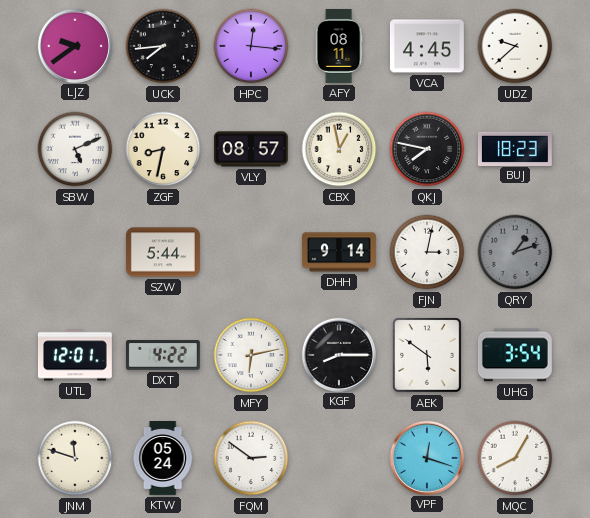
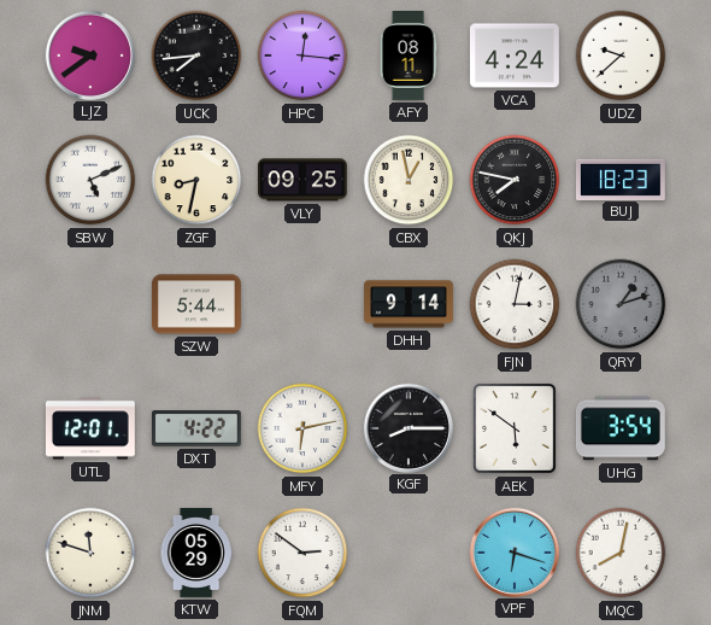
VCA: 4:45 -> 4:24
VLY: 08:57 -> 09:25
KTW: 05:24 -> 05:29
VPF: 12:18 -> 6:18
MQC: 8:05 -> 8:02
